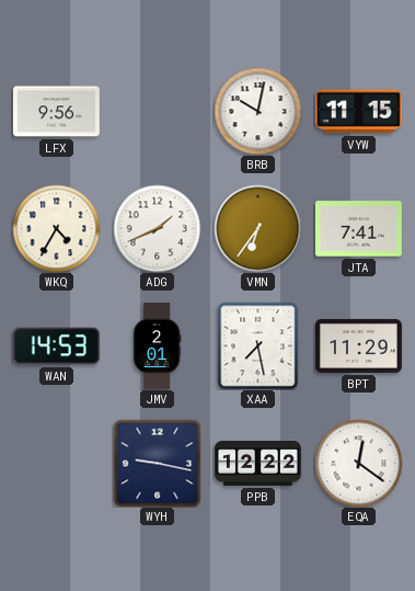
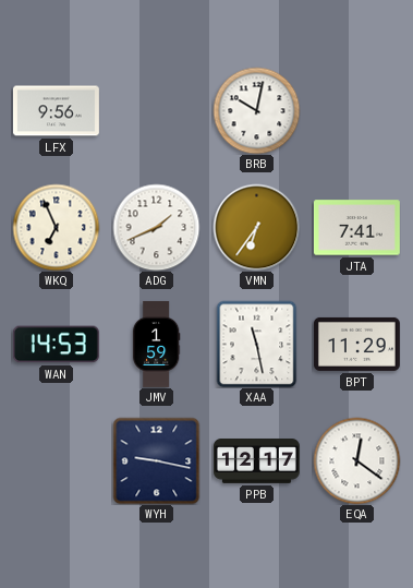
VYW: 11:15 -> none
WKQ: 4:35 -> 6:56
JMV: 2:01 -> 1:59
XAA: 7:28 -> 11:28
PPB: 12:22 -> 12:17
